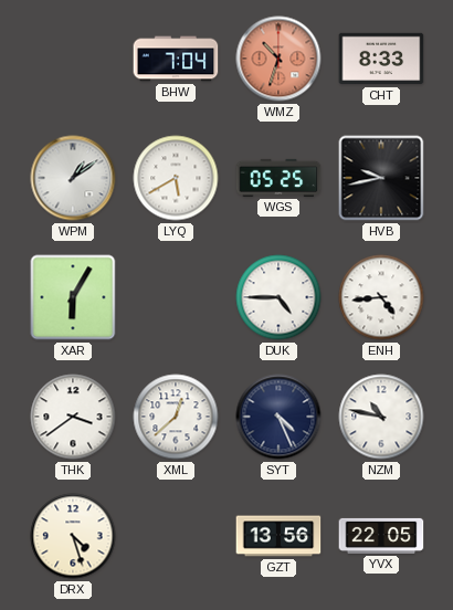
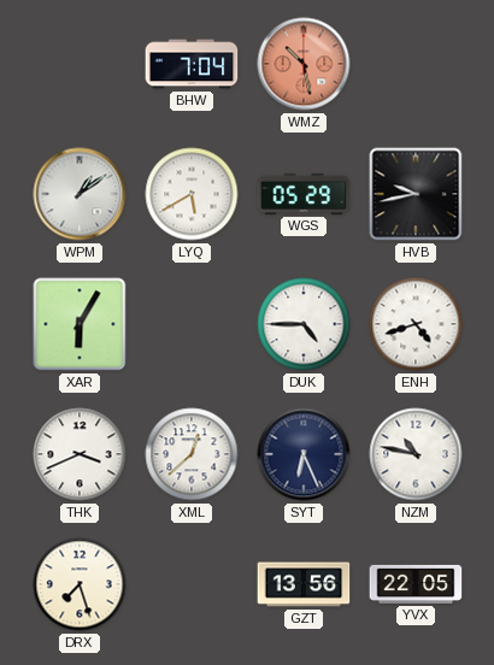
WMZ: 10:33 -> 10:28
CHT: 8:33 -> none
WGS: 05:25 -> 05:29
ENH: 4:44 -> 4:42
THK: 3:39 -> 3:41
SYT: 4:26 -> 6:26
DRX: 4:27 -> 7:27
